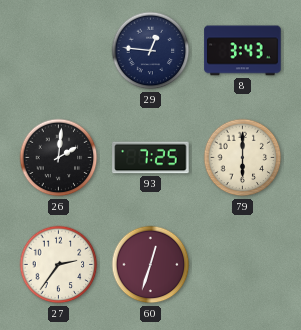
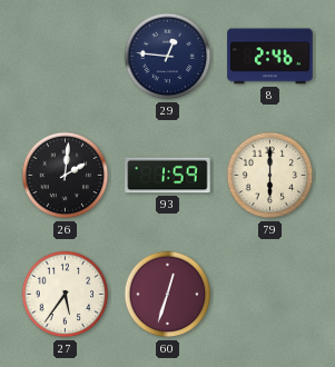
8: 3:43 -> 2:46
93: 7:25 -> 1:59
27: 2:36 -> 5:36
